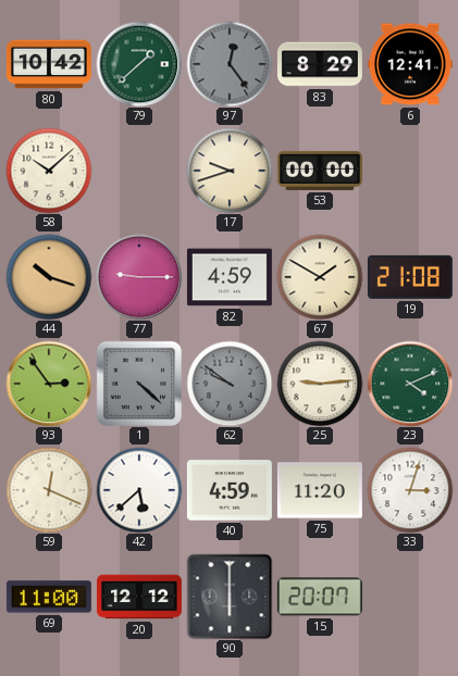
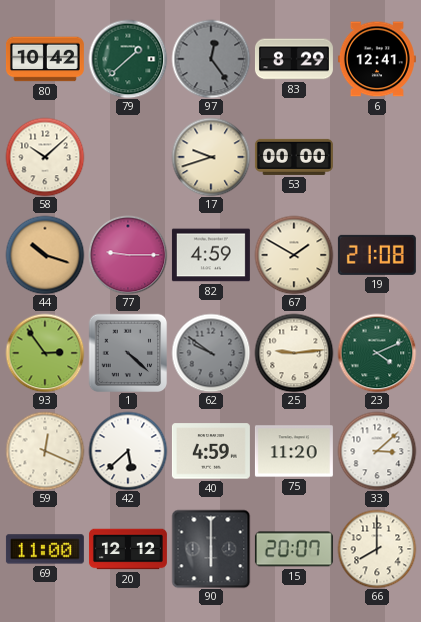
33: 3:03 -> 3:08
66: none -> 8:00
